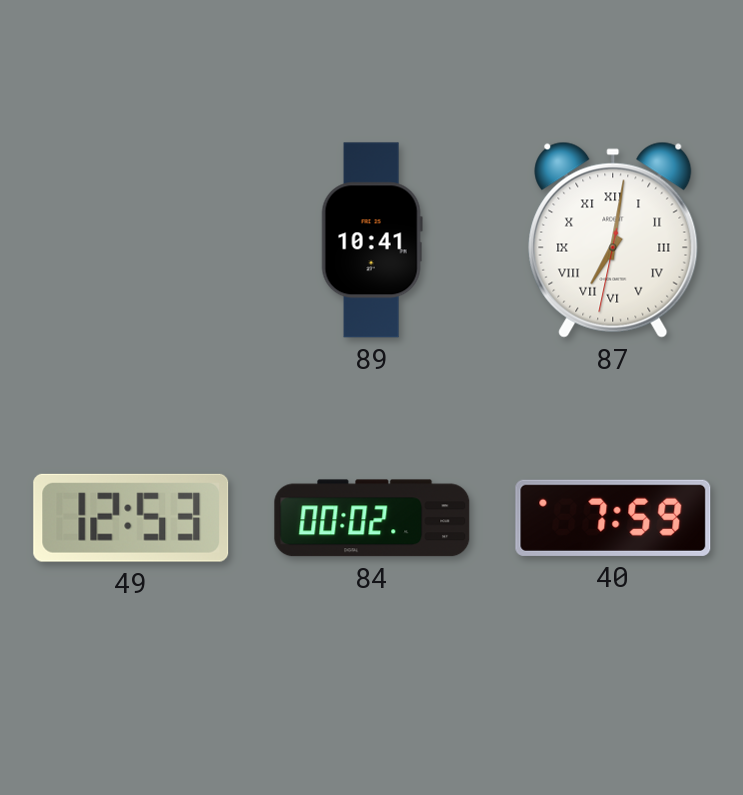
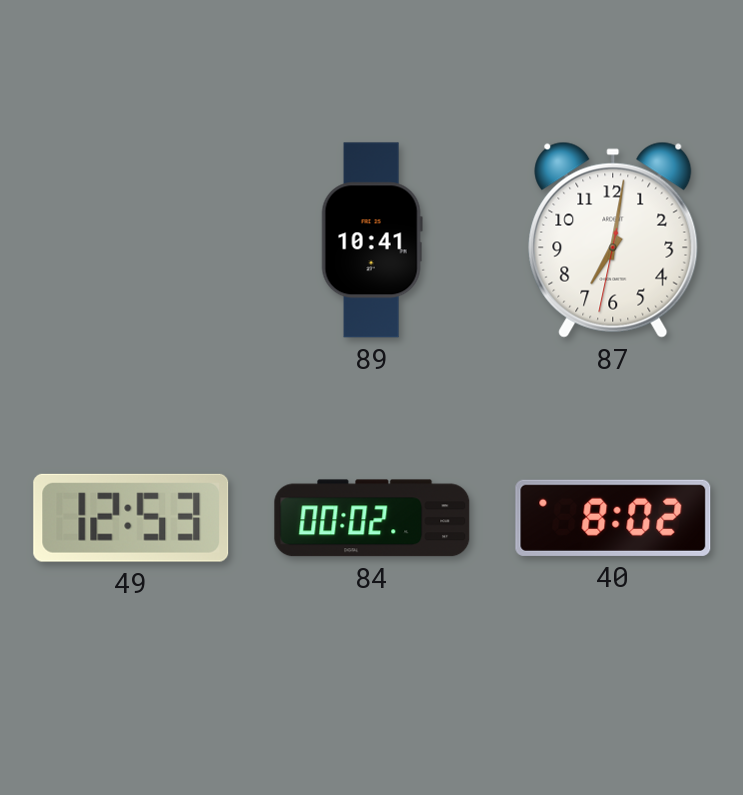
87 numerals: Roman -> Arabic
40: 7:59 -> 8:02
